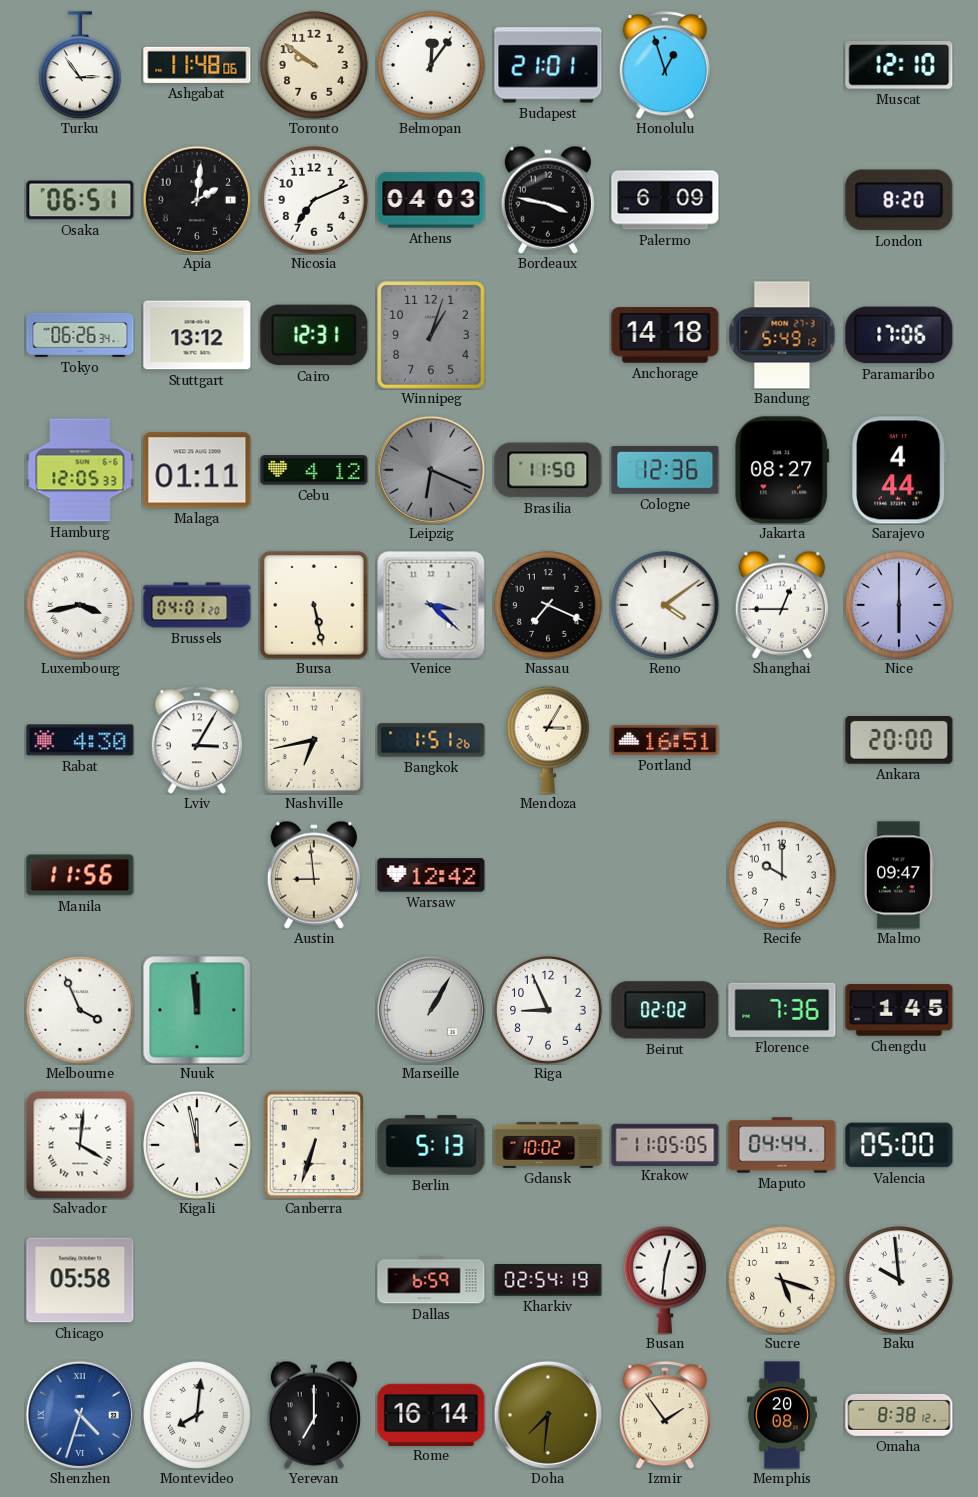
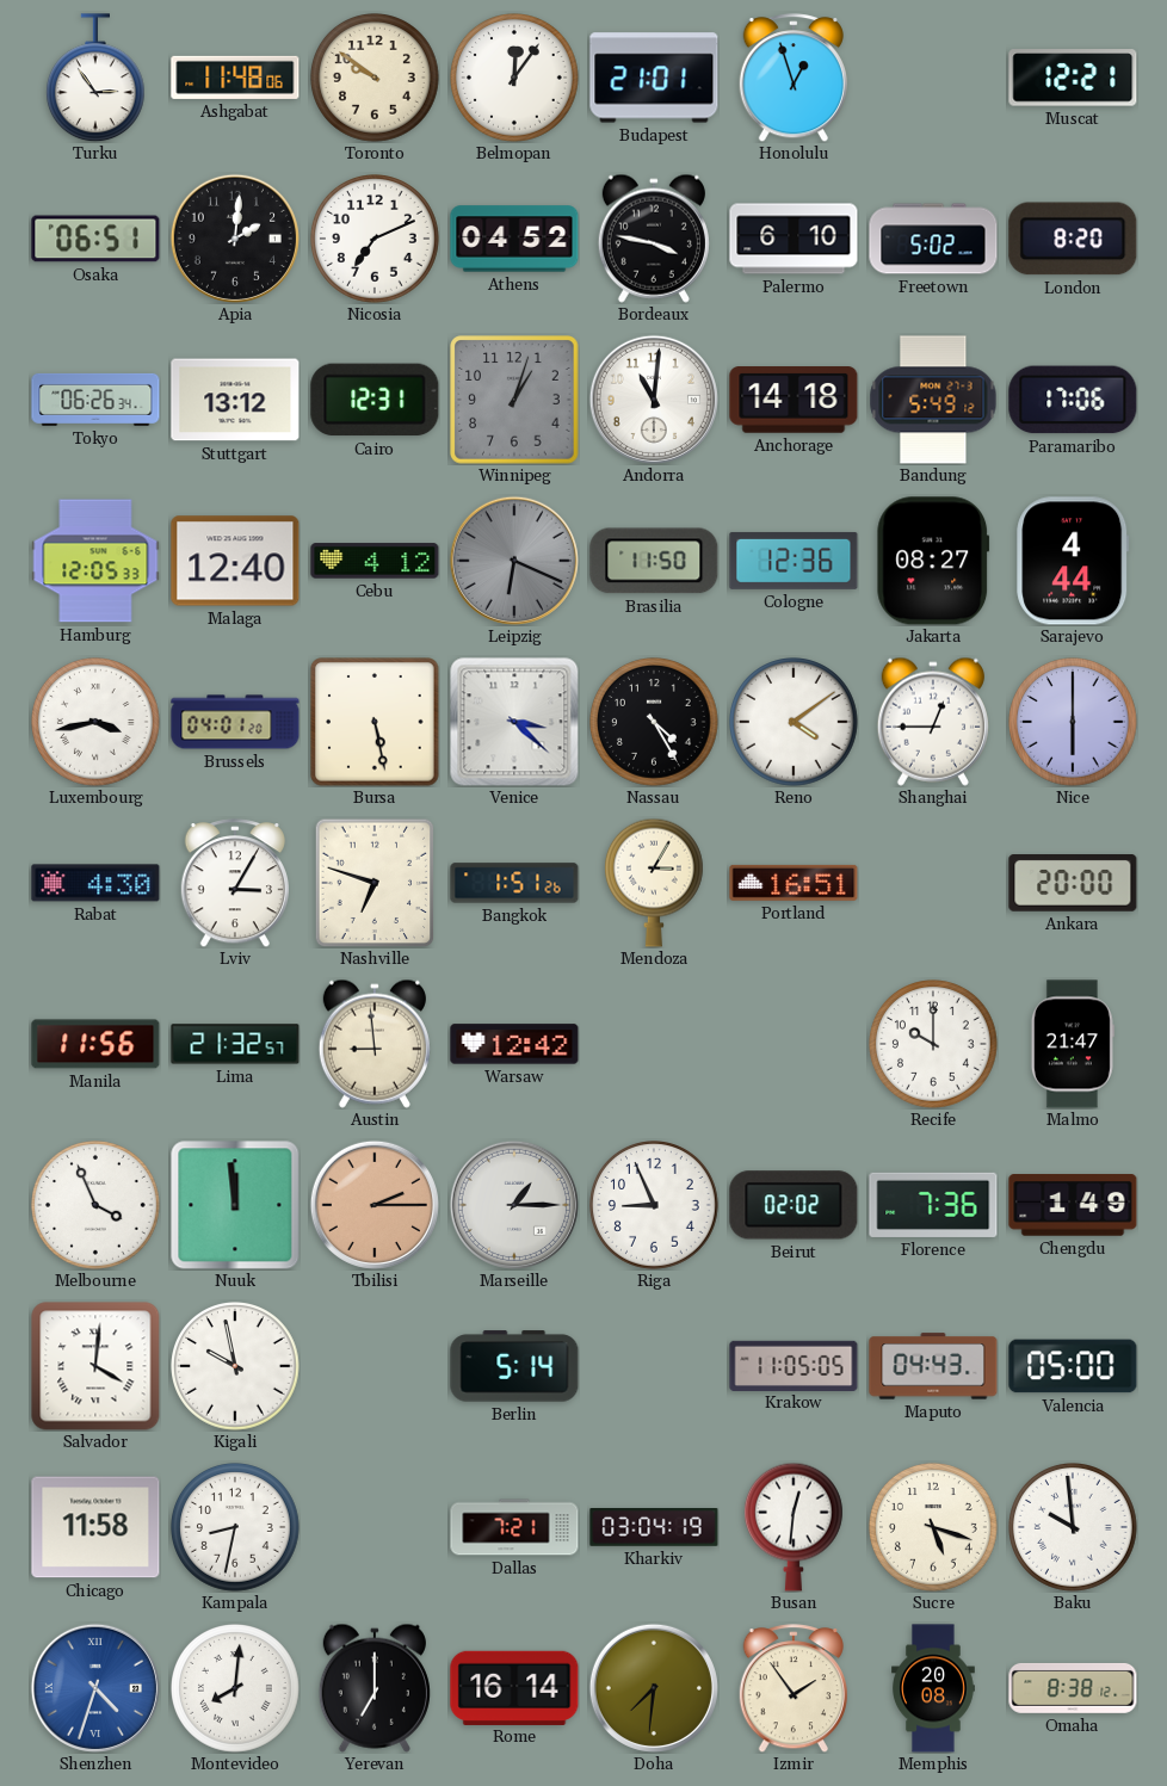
Muscat: 12:10 -> 12:21
Athens: 04:03 -> 04:52
Palermo: 6:09 -> 6:10
Freetown: none -> 5:02
Andorra: none -> 11:01
Malaga: 01:11 -> 12:40
Nassau: 7:19 -> 4:25
Nashville: 6:43 -> 6:48
Lima: none -> 21:32
Malmo: 09:47 -> 21:47
Tbilisi: none -> 2:15
Marseille: 1:05 -> 1:15
Chengdu: 1:45 -> 1:49
Kigali: 11:58 -> 9:58
Canberra: 6:33 -> none
Berlin: 5:13 -> 5:14
Gdansk: 10:02 -> none
Maputo: 04:44 -> 04:43
Chicago: 05:58 -> 11:58
Kampala: none -> 8:32
Dallas: 6:59 -> 7:21
Kharkiv: 02:54 -> 03:04
